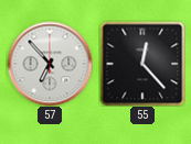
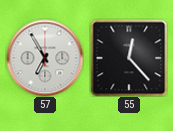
57: 6:53 -> 6:55
